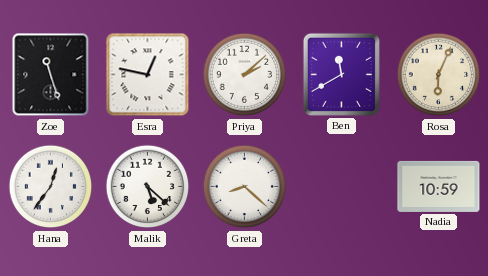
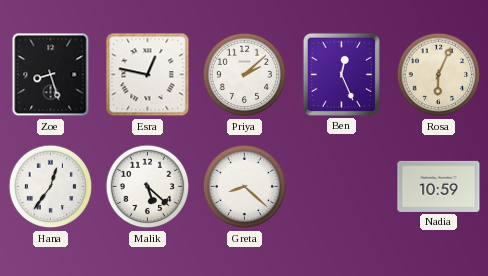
Zoe: 11:27 -> 8:27
Ben: 11:40 -> 12:26
